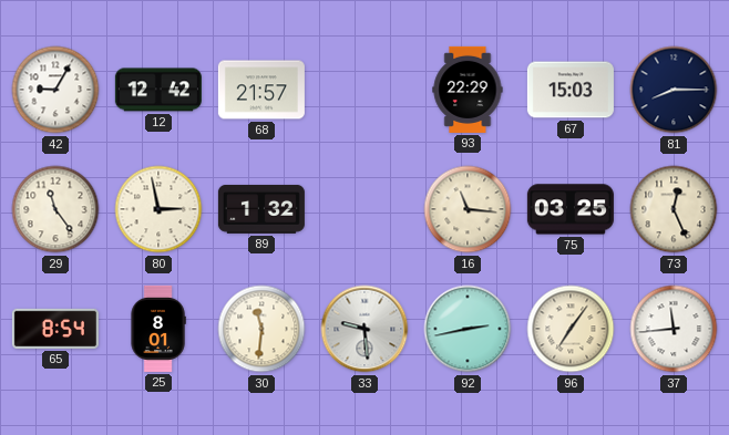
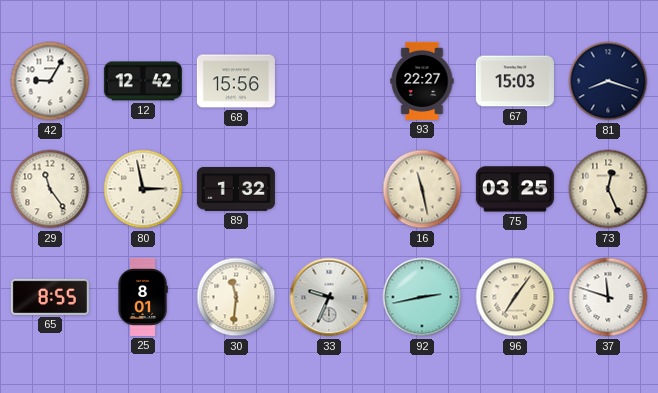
68: 21:57 -> 15:56
93: 22:29 -> 22:27
81: 8:15 -> 8:18
16: 11:16 -> 11:28
65: 8:54 -> 8:55
33: 9:29 -> 9:34
37: 11:44 -> 11:48
